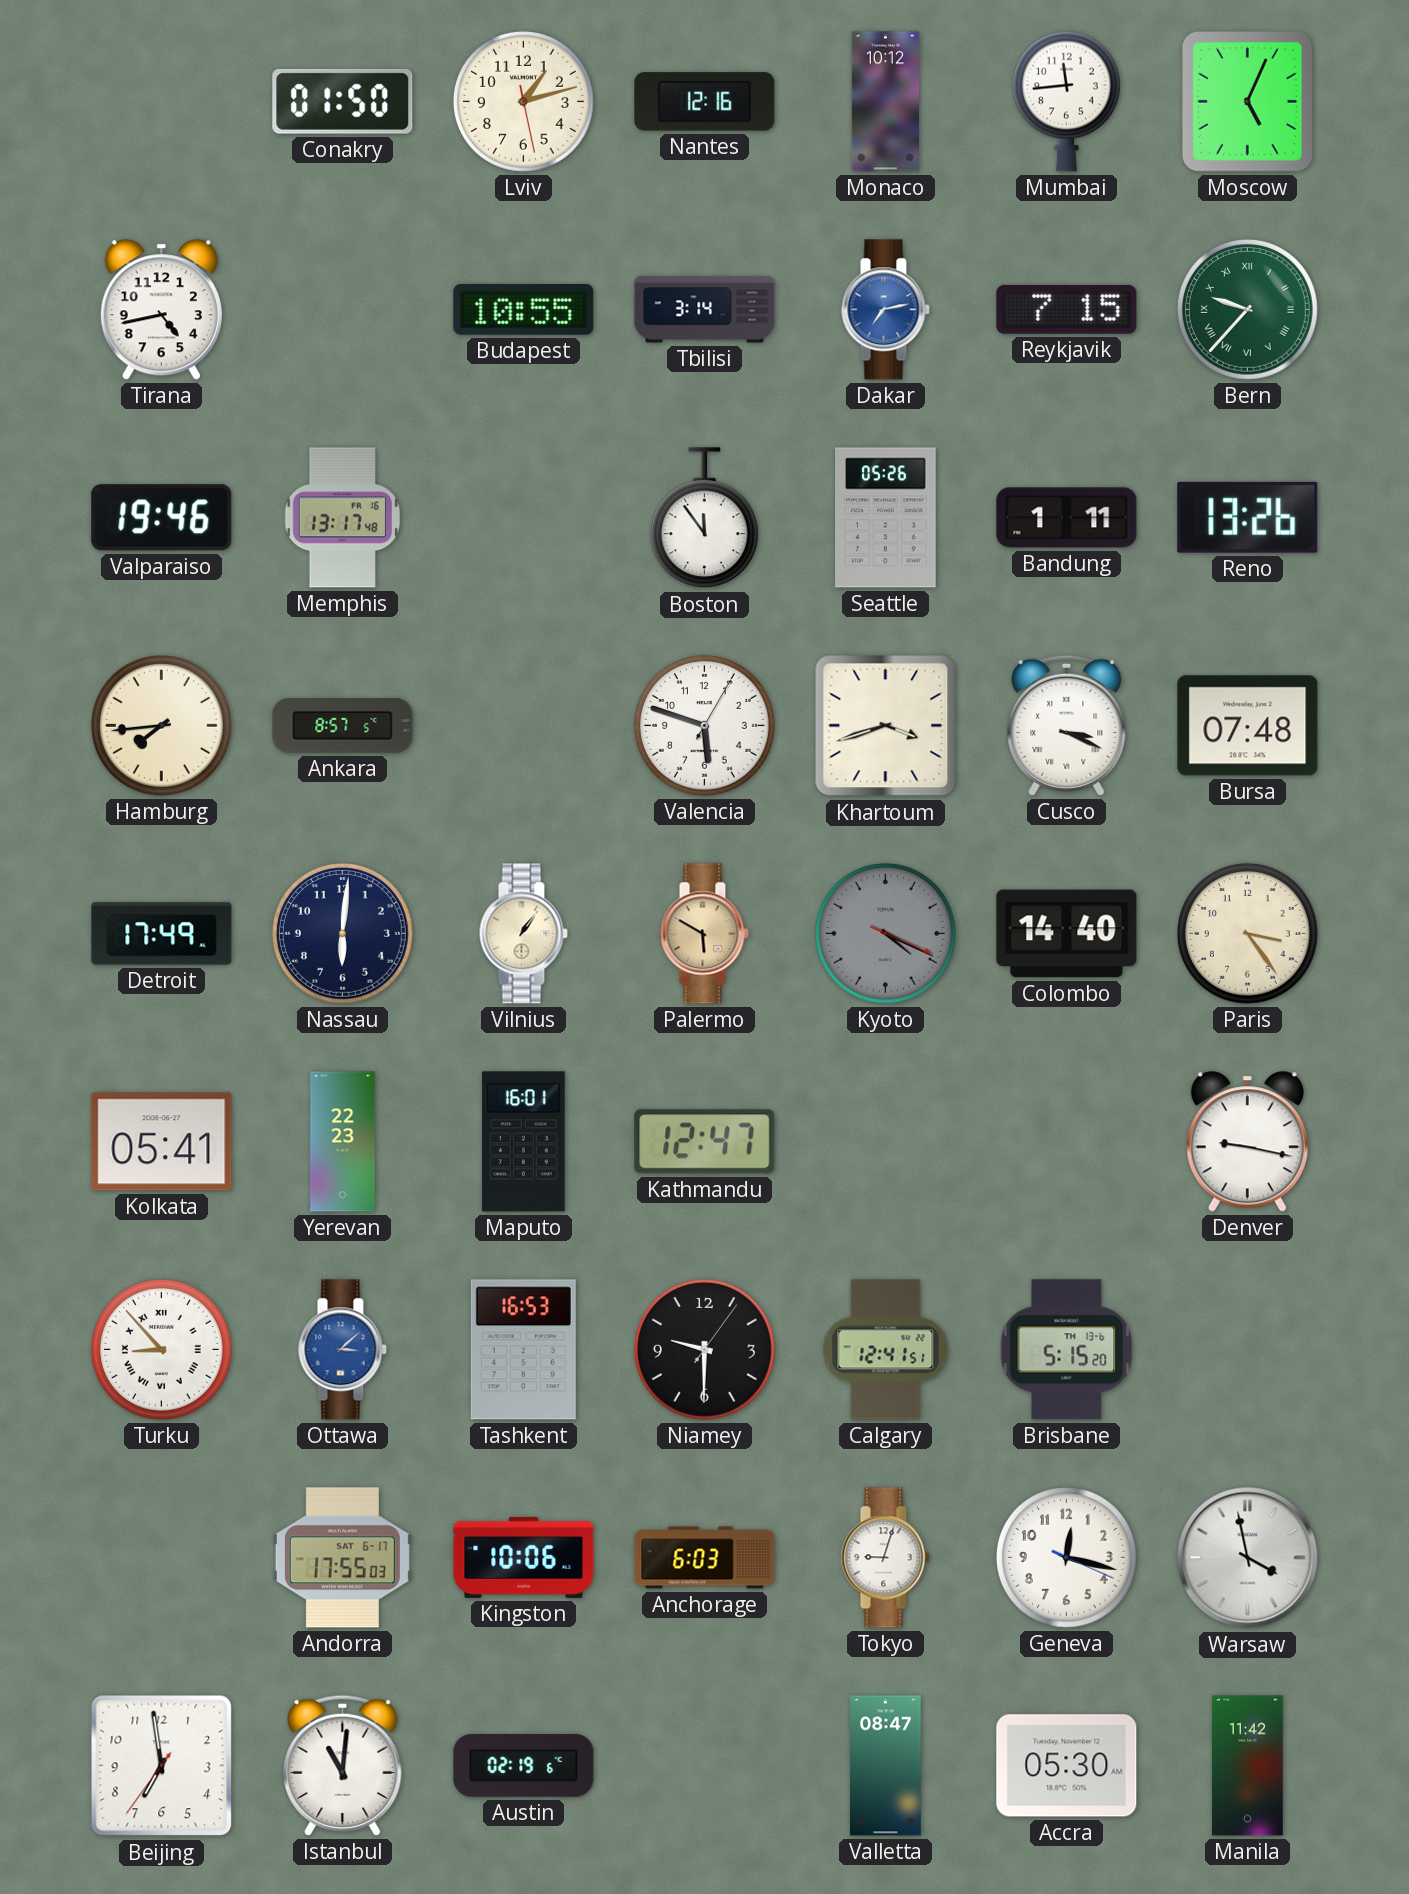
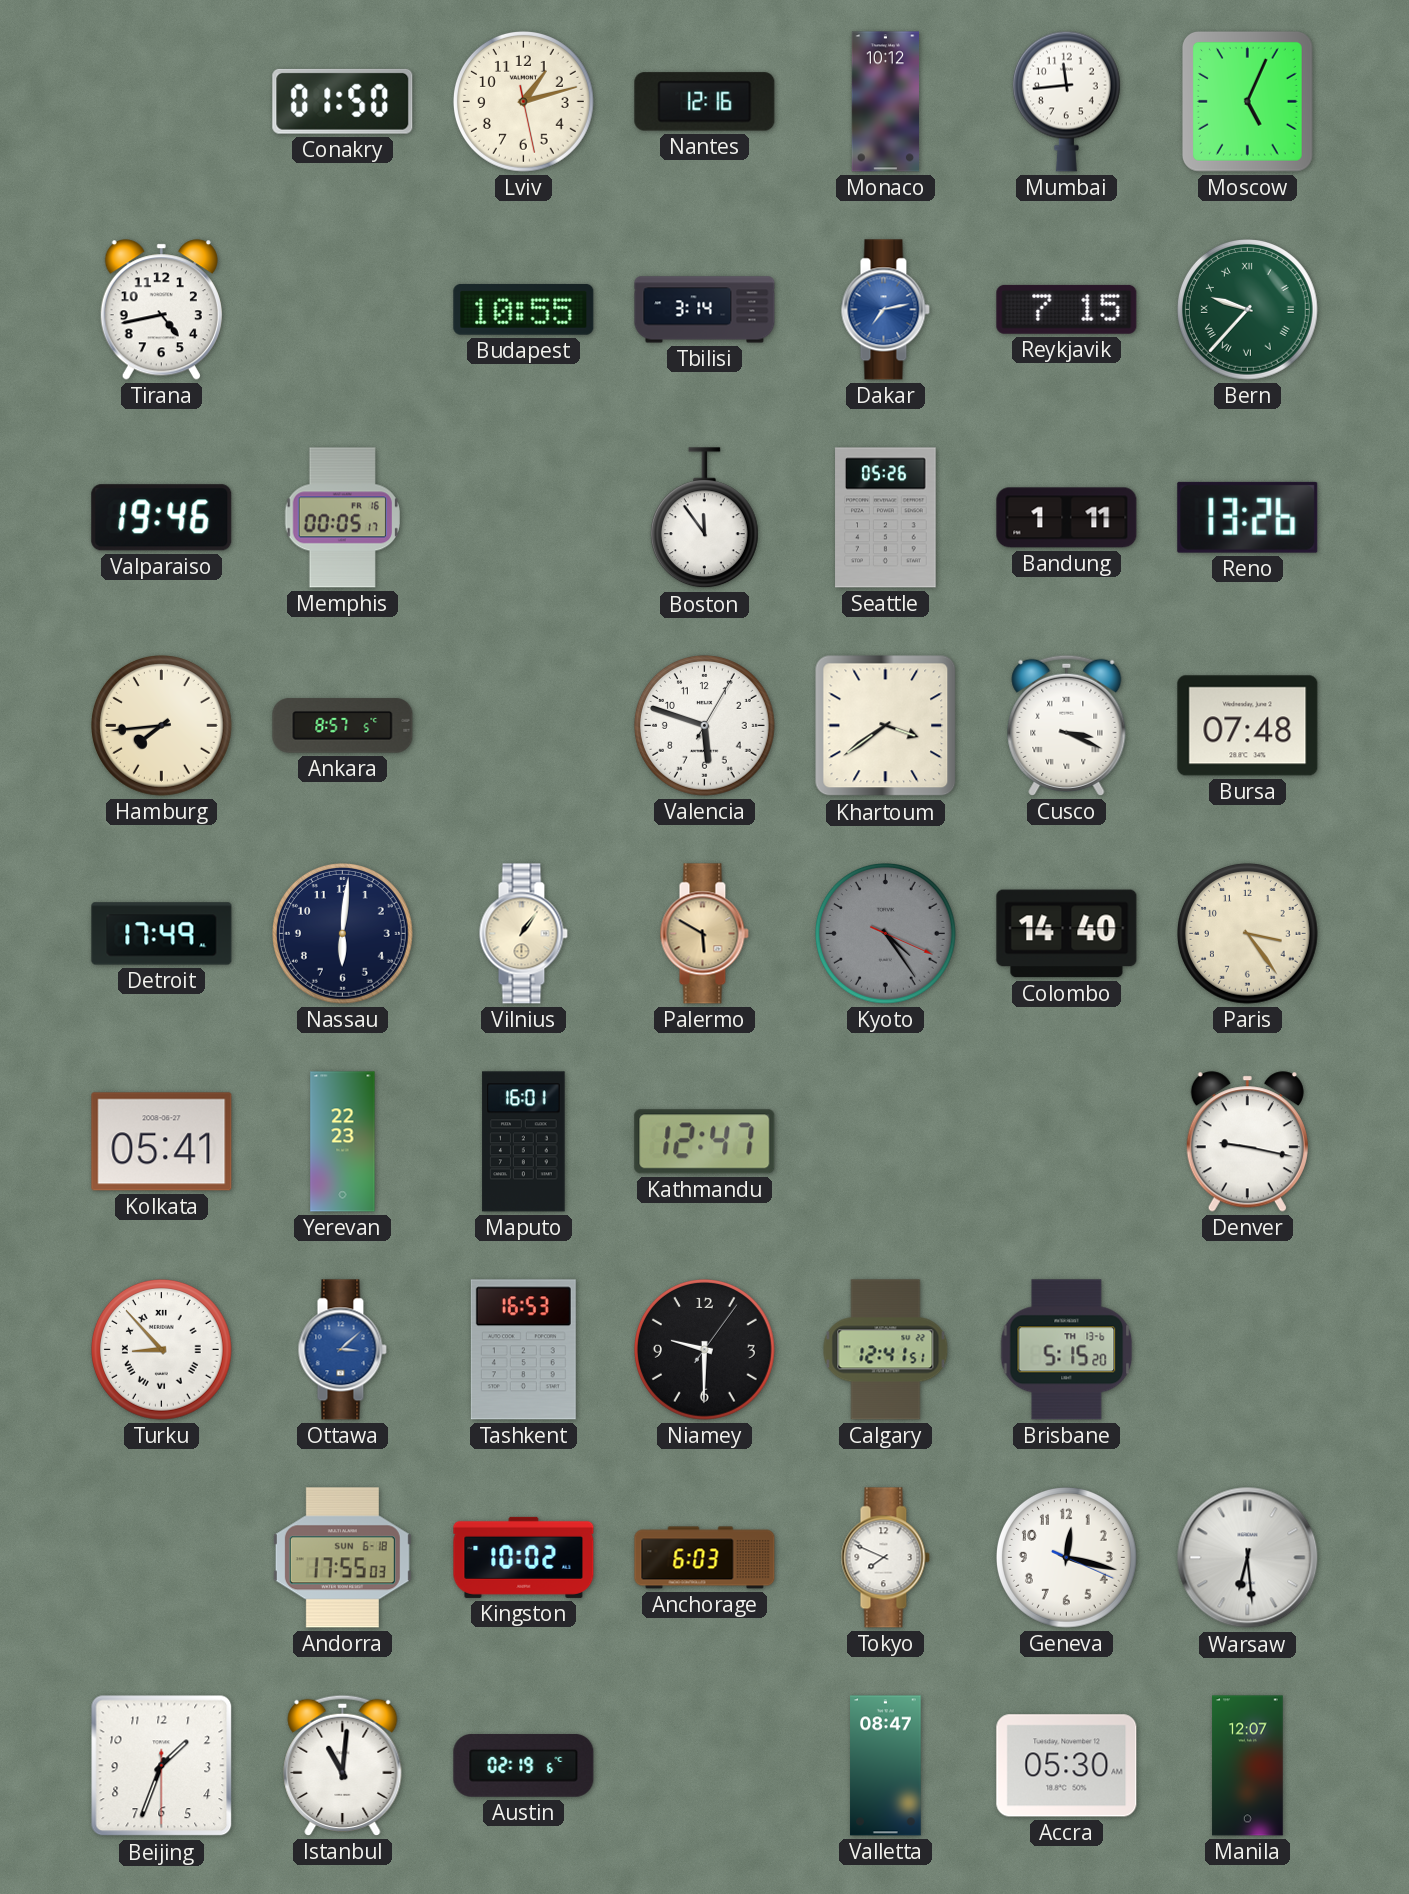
Memphis: 13:17 -> 00:05
Khartoum: 3:42 -> 3:39
Kyoto: 4:19 -> 4:24
Andorra date: SAT 6-17 -> SUN 6-18
Kingston: 10:06 -> 10:02
Tokyo: 9:03 -> 7:49
Warsaw: 3:58 -> 6:29
Beijing: 6:58 -> 1:33
Manila: 11:42 -> 12:07
